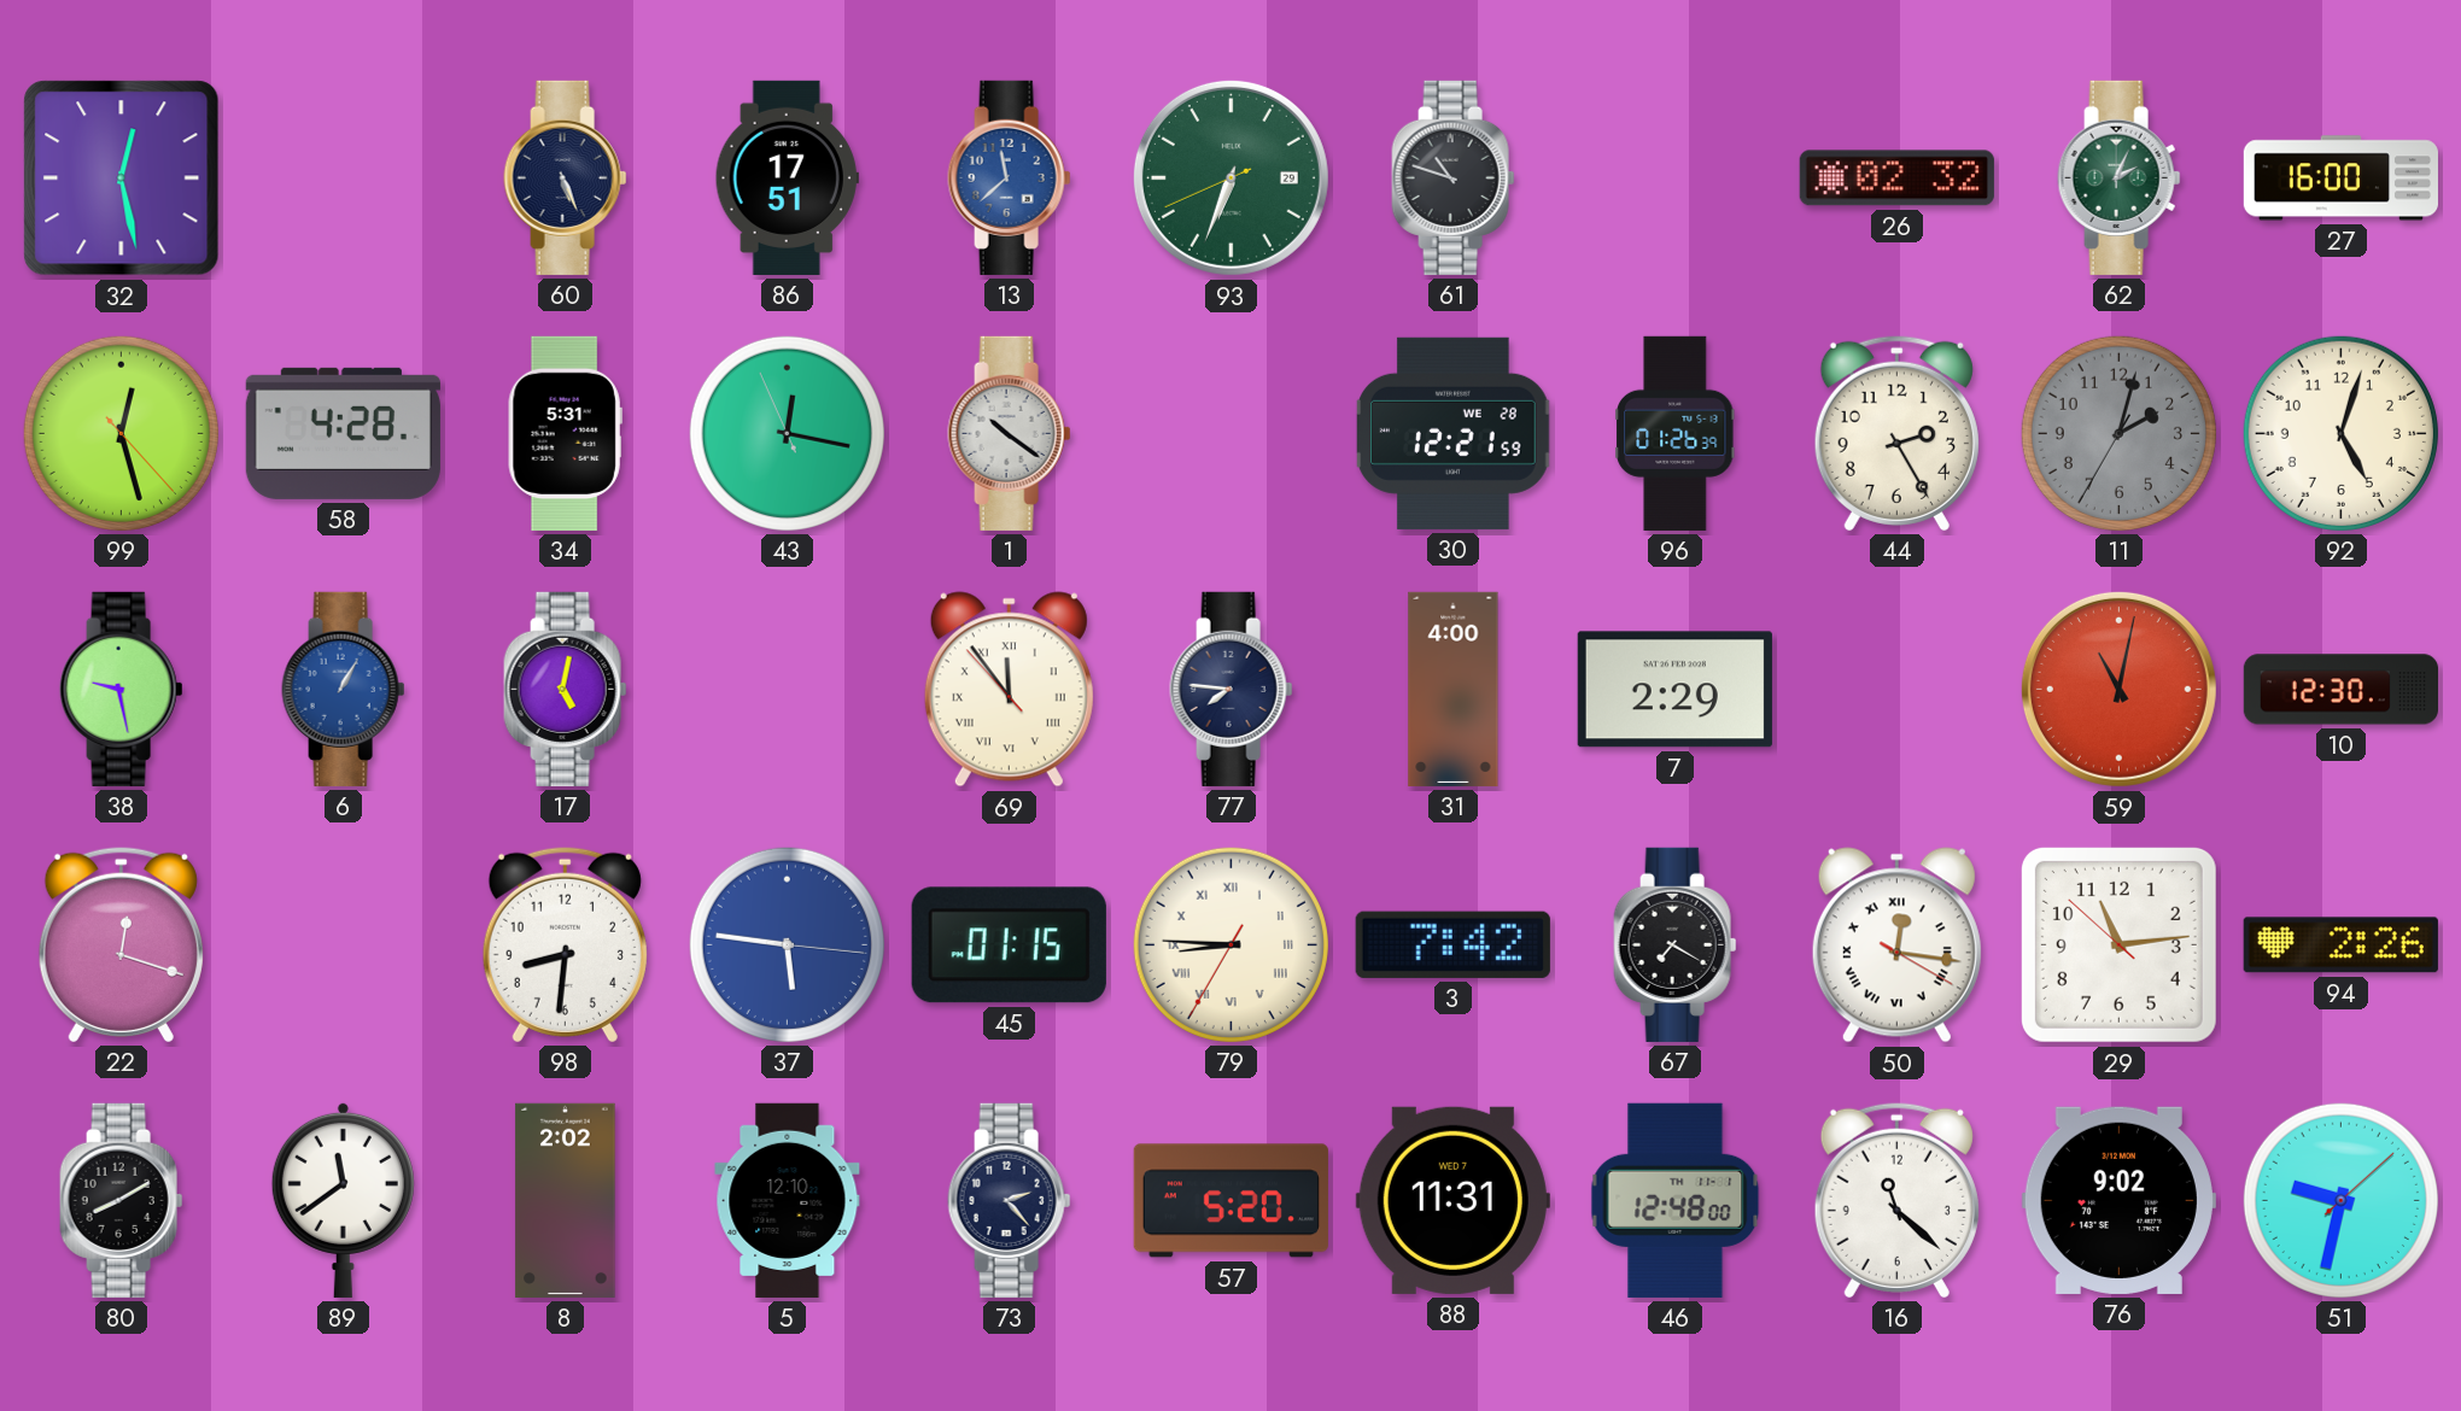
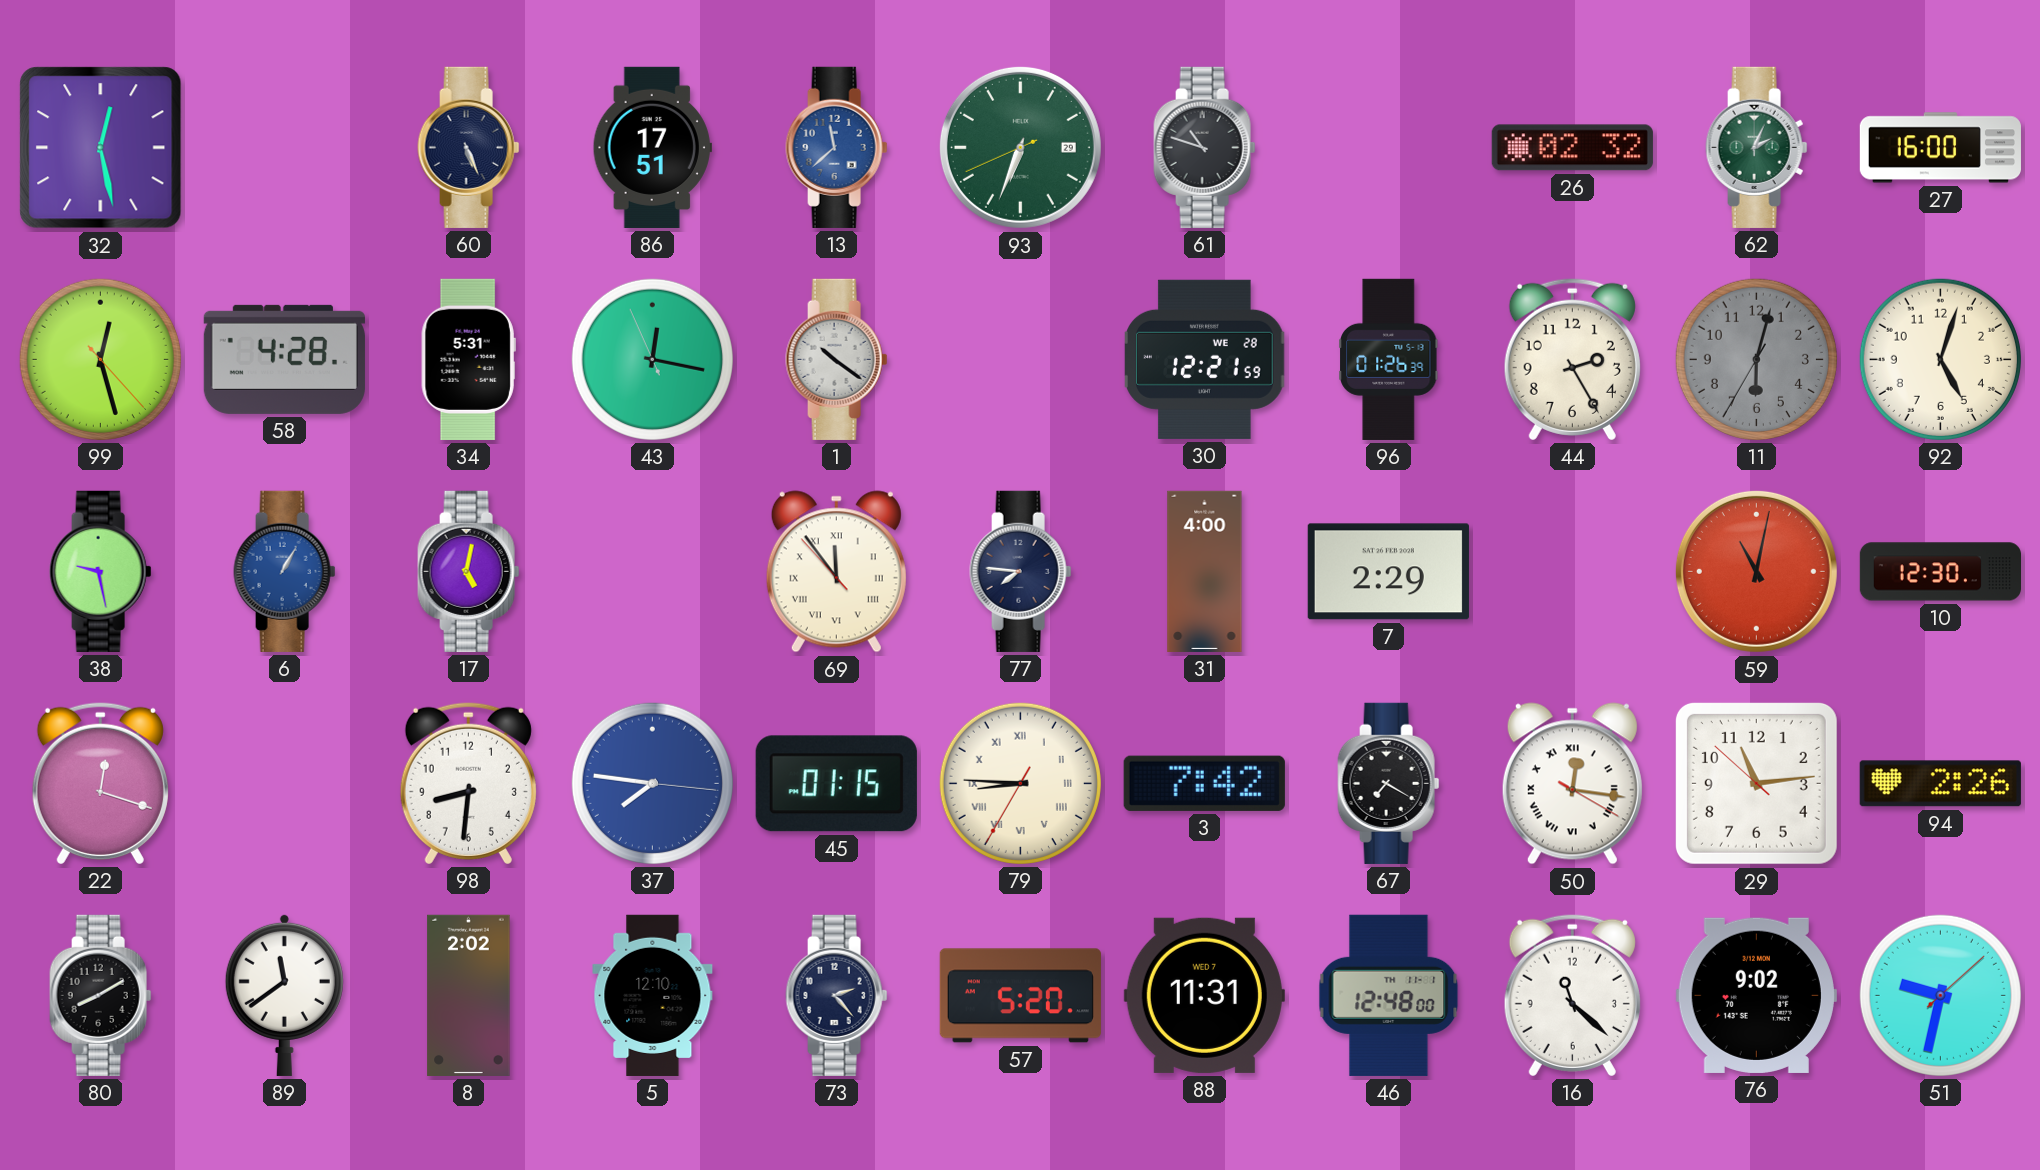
11: 2:02 -> 6:02
37: 5:46 -> 7:46
